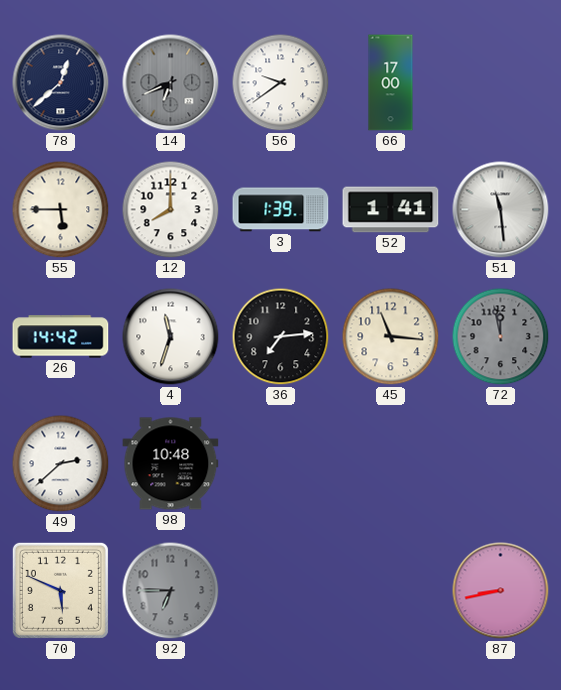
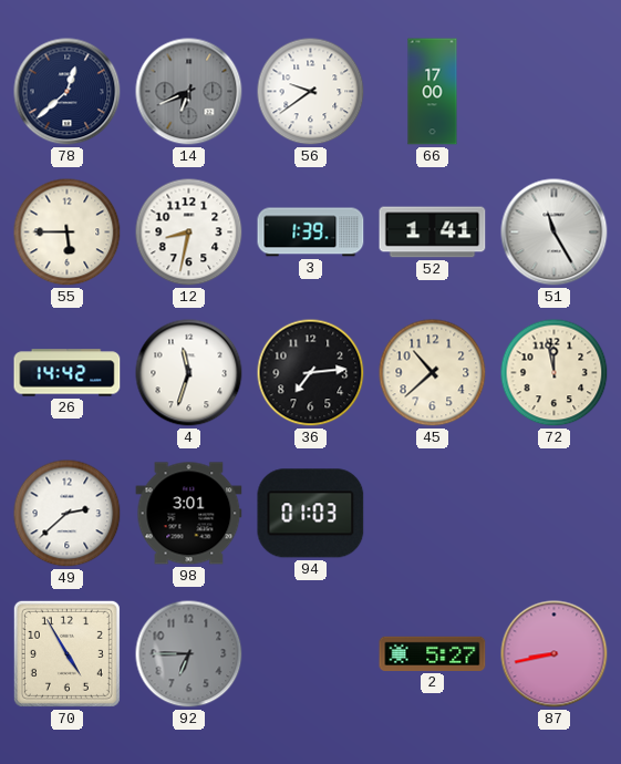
12: 8:00 -> 8:32
51: 11:29 -> 11:25
45: 11:16 -> 10:38
72 dial: grey -> cream
98: 10:48 -> 3:01
94: none -> 01:03
70: 5:49 -> 4:55
2: none -> 5:27
